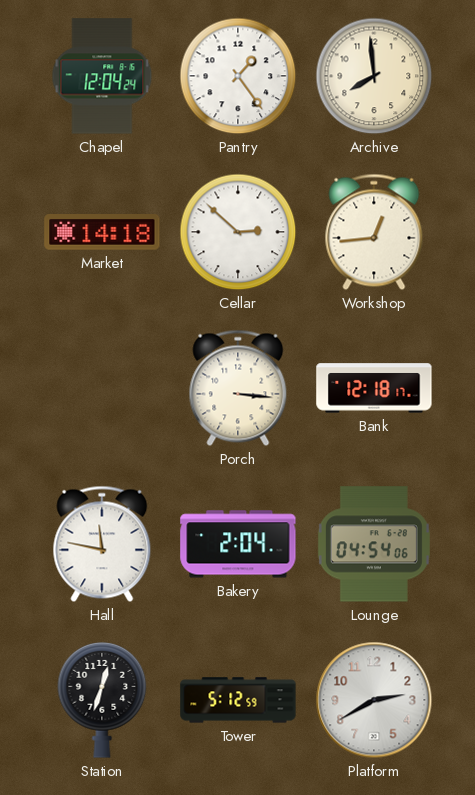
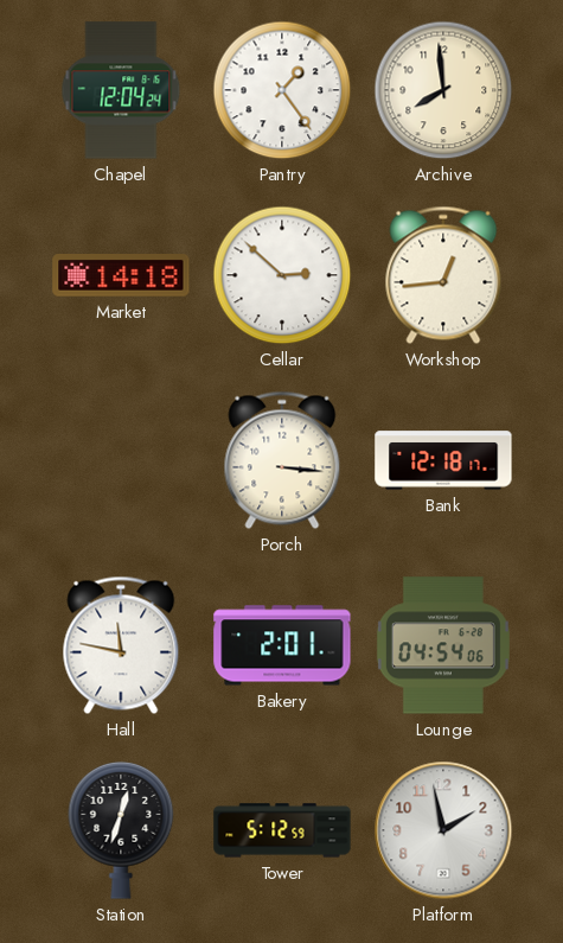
Bakery: 2:04 -> 2:01
Platform: 2:40 -> 1:58
